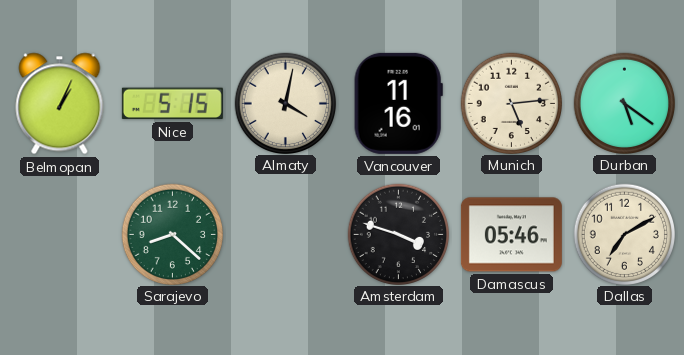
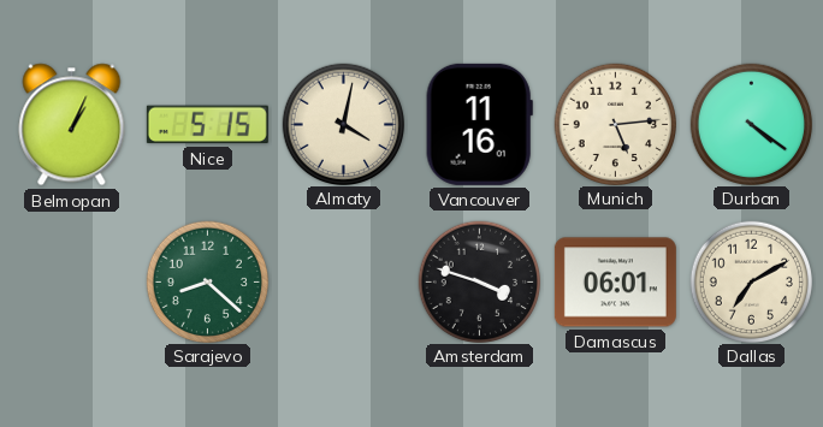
Durban: 5:21 -> 4:21
Damascus: 05:46 -> 06:01
